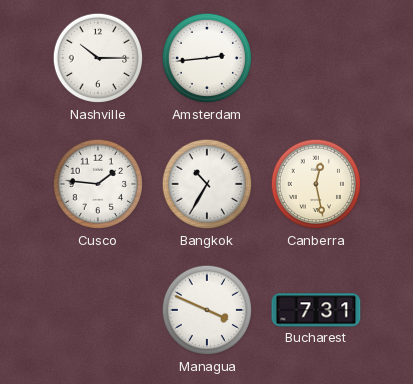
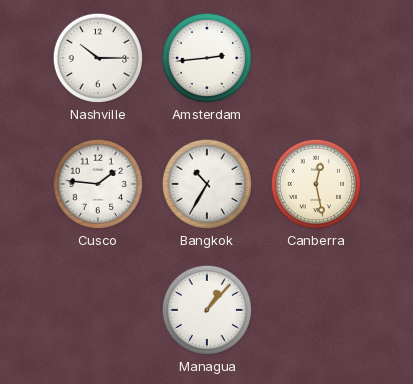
Managua: 3:49 -> 1:07
Bucharest: 7:31 -> none
